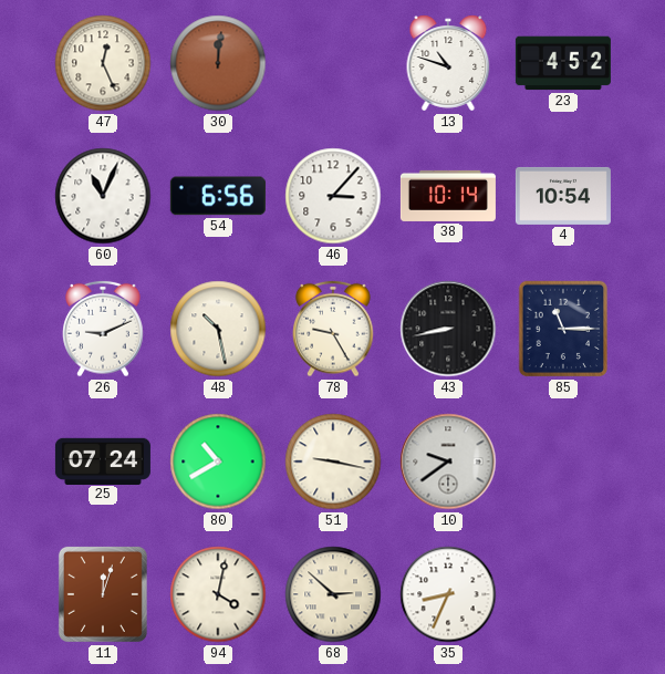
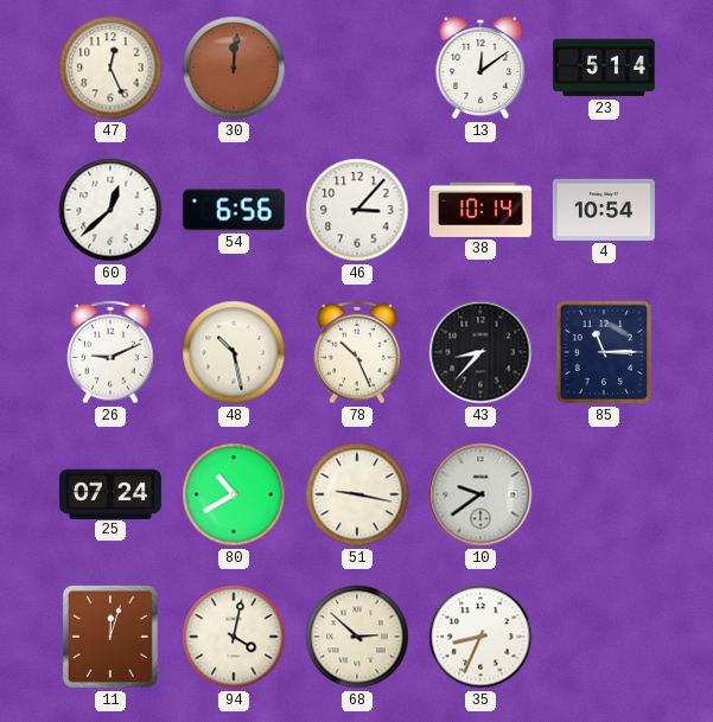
13: 10:48 -> 12:09
23: 4:52 -> 5:14
60: 11:04 -> 12:38
78: 9:25 -> 10:26
43: 8:43 -> 8:37
